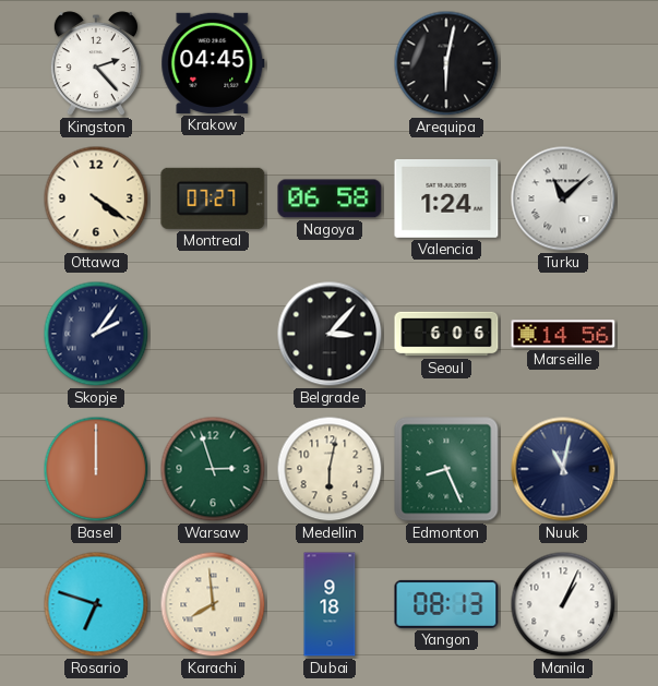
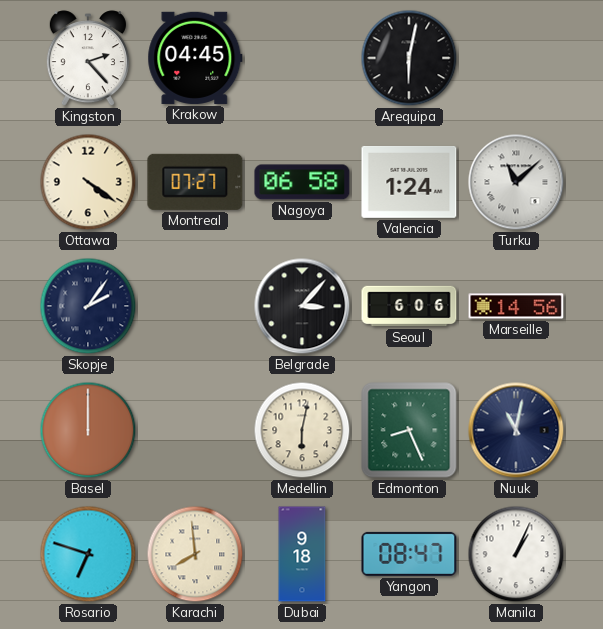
Warsaw: 2:57 -> none
Yangon: 08:13 -> 08:47
